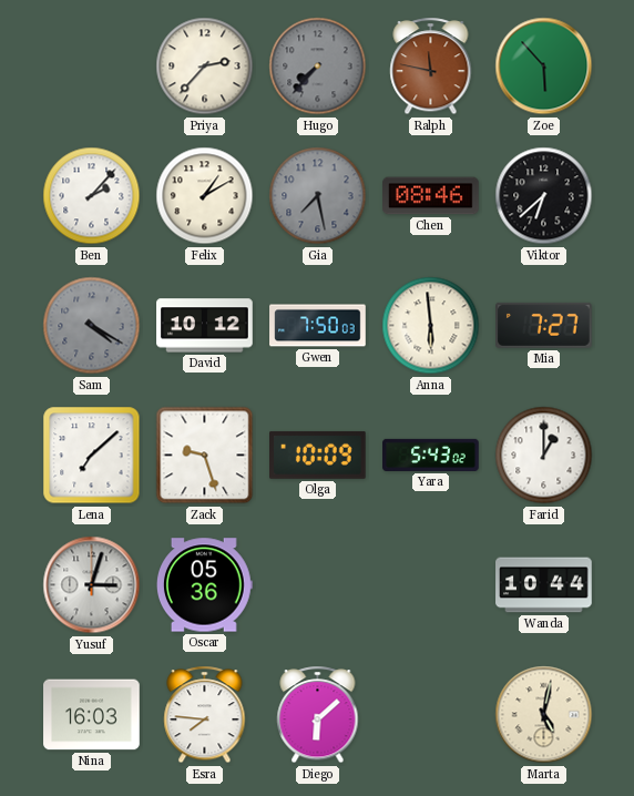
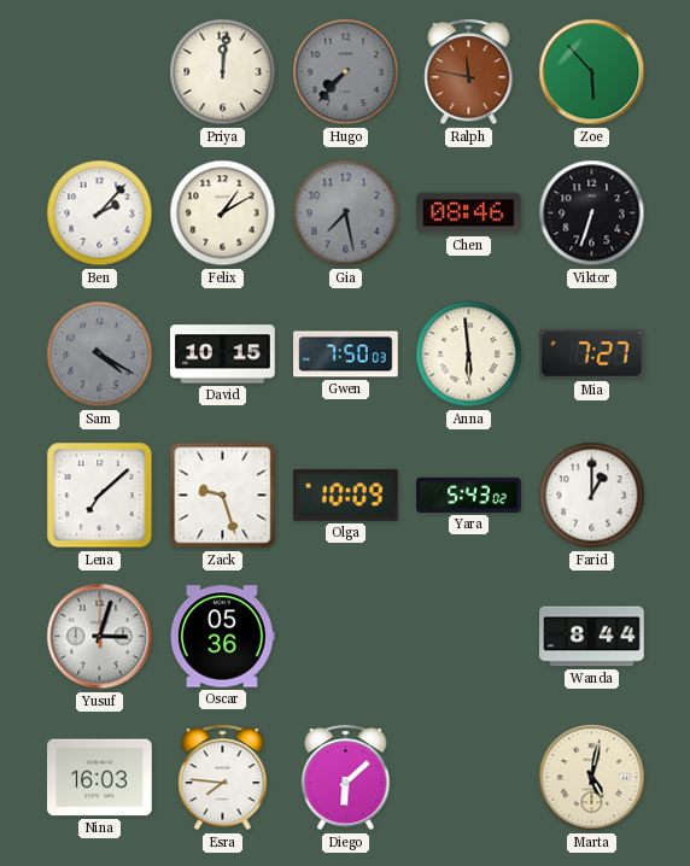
Priya: 2:37 -> 12:01
Viktor: 6:38 -> 6:33
David: 10:12 -> 10:15
Wanda: 10:44 -> 8:44
